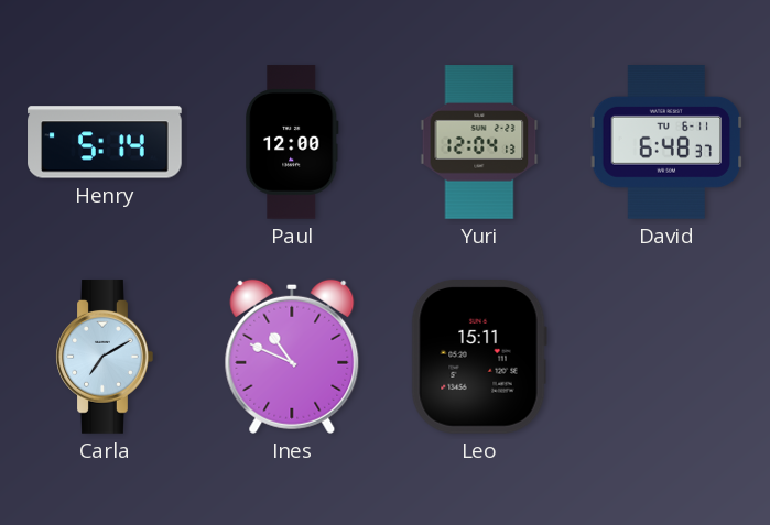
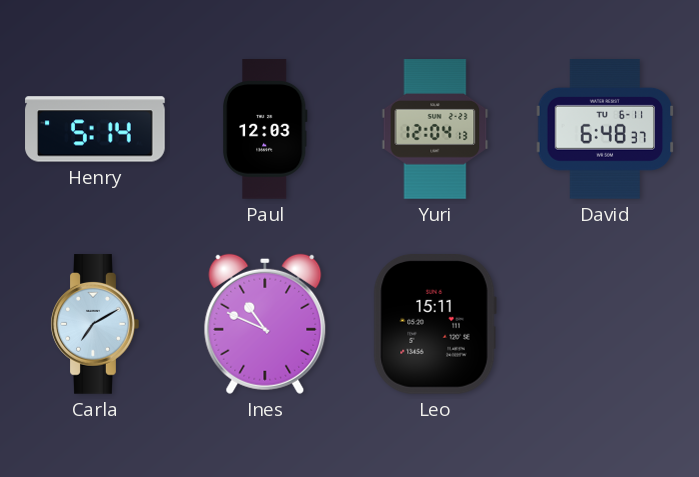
Paul: 12:00 -> 12:03
